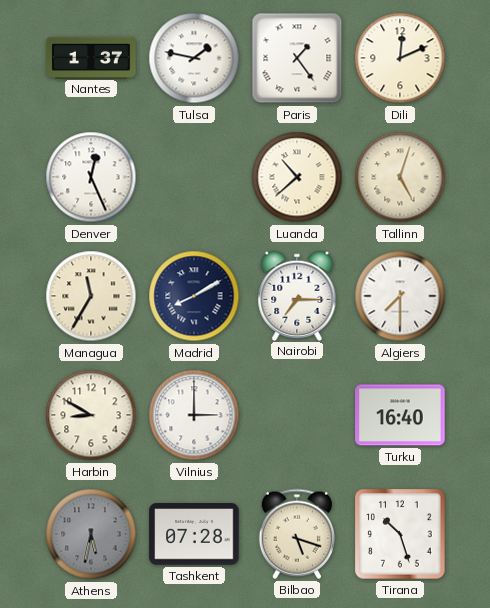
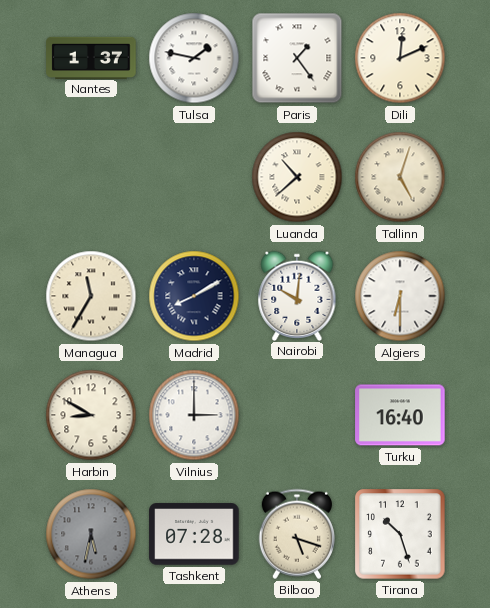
Denver: 12:26 -> none
Nairobi: 7:15 -> 10:01
Algiers: 7:30 -> 6:30
